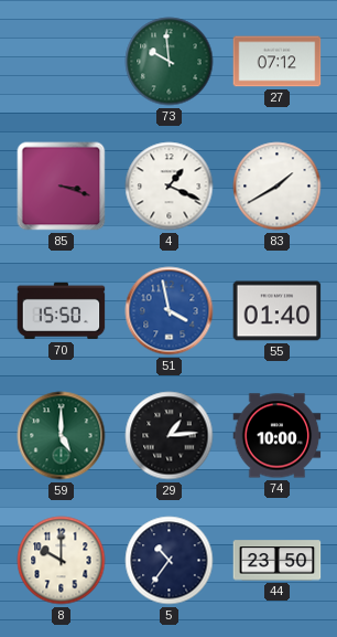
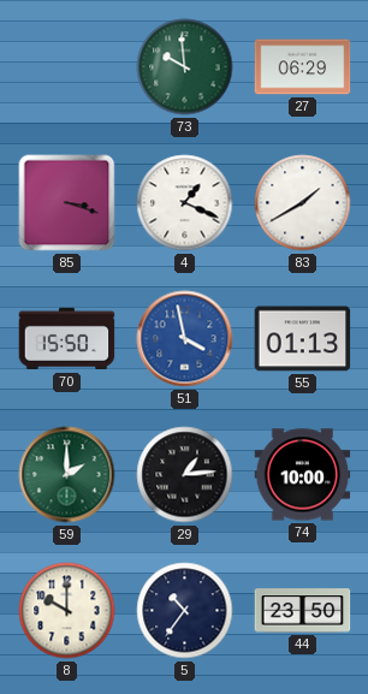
27: 07:12 -> 06:29
55: 01:40 -> 01:13
59: 5:00 -> 2:00
